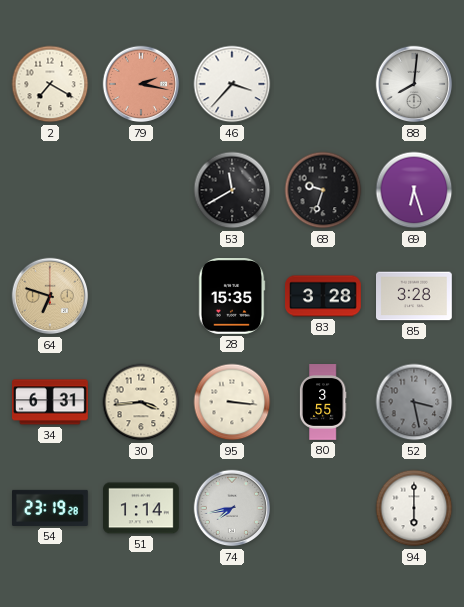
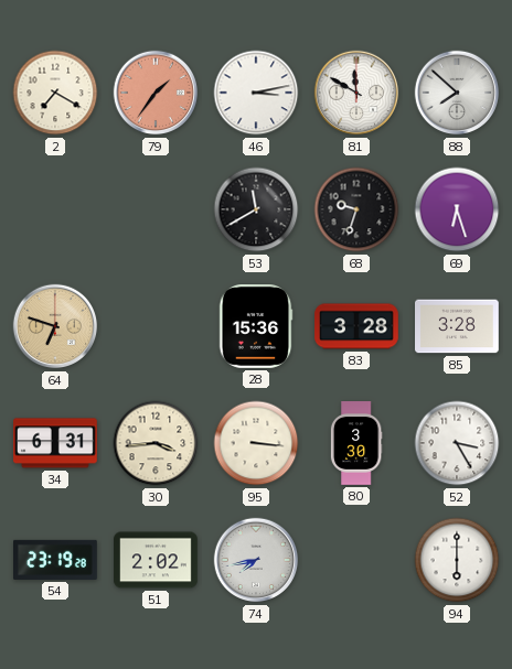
79: 2:17 -> 1:36
46: 3:37 -> 3:13
81: none -> 11:50
88: 8:01 -> 7:52
28: 15:35 -> 15:36
80: 3:55 -> 3:30
52: 3:28 -> 3:25
52 dial: grey -> white
51: 1:14 -> 2:02
